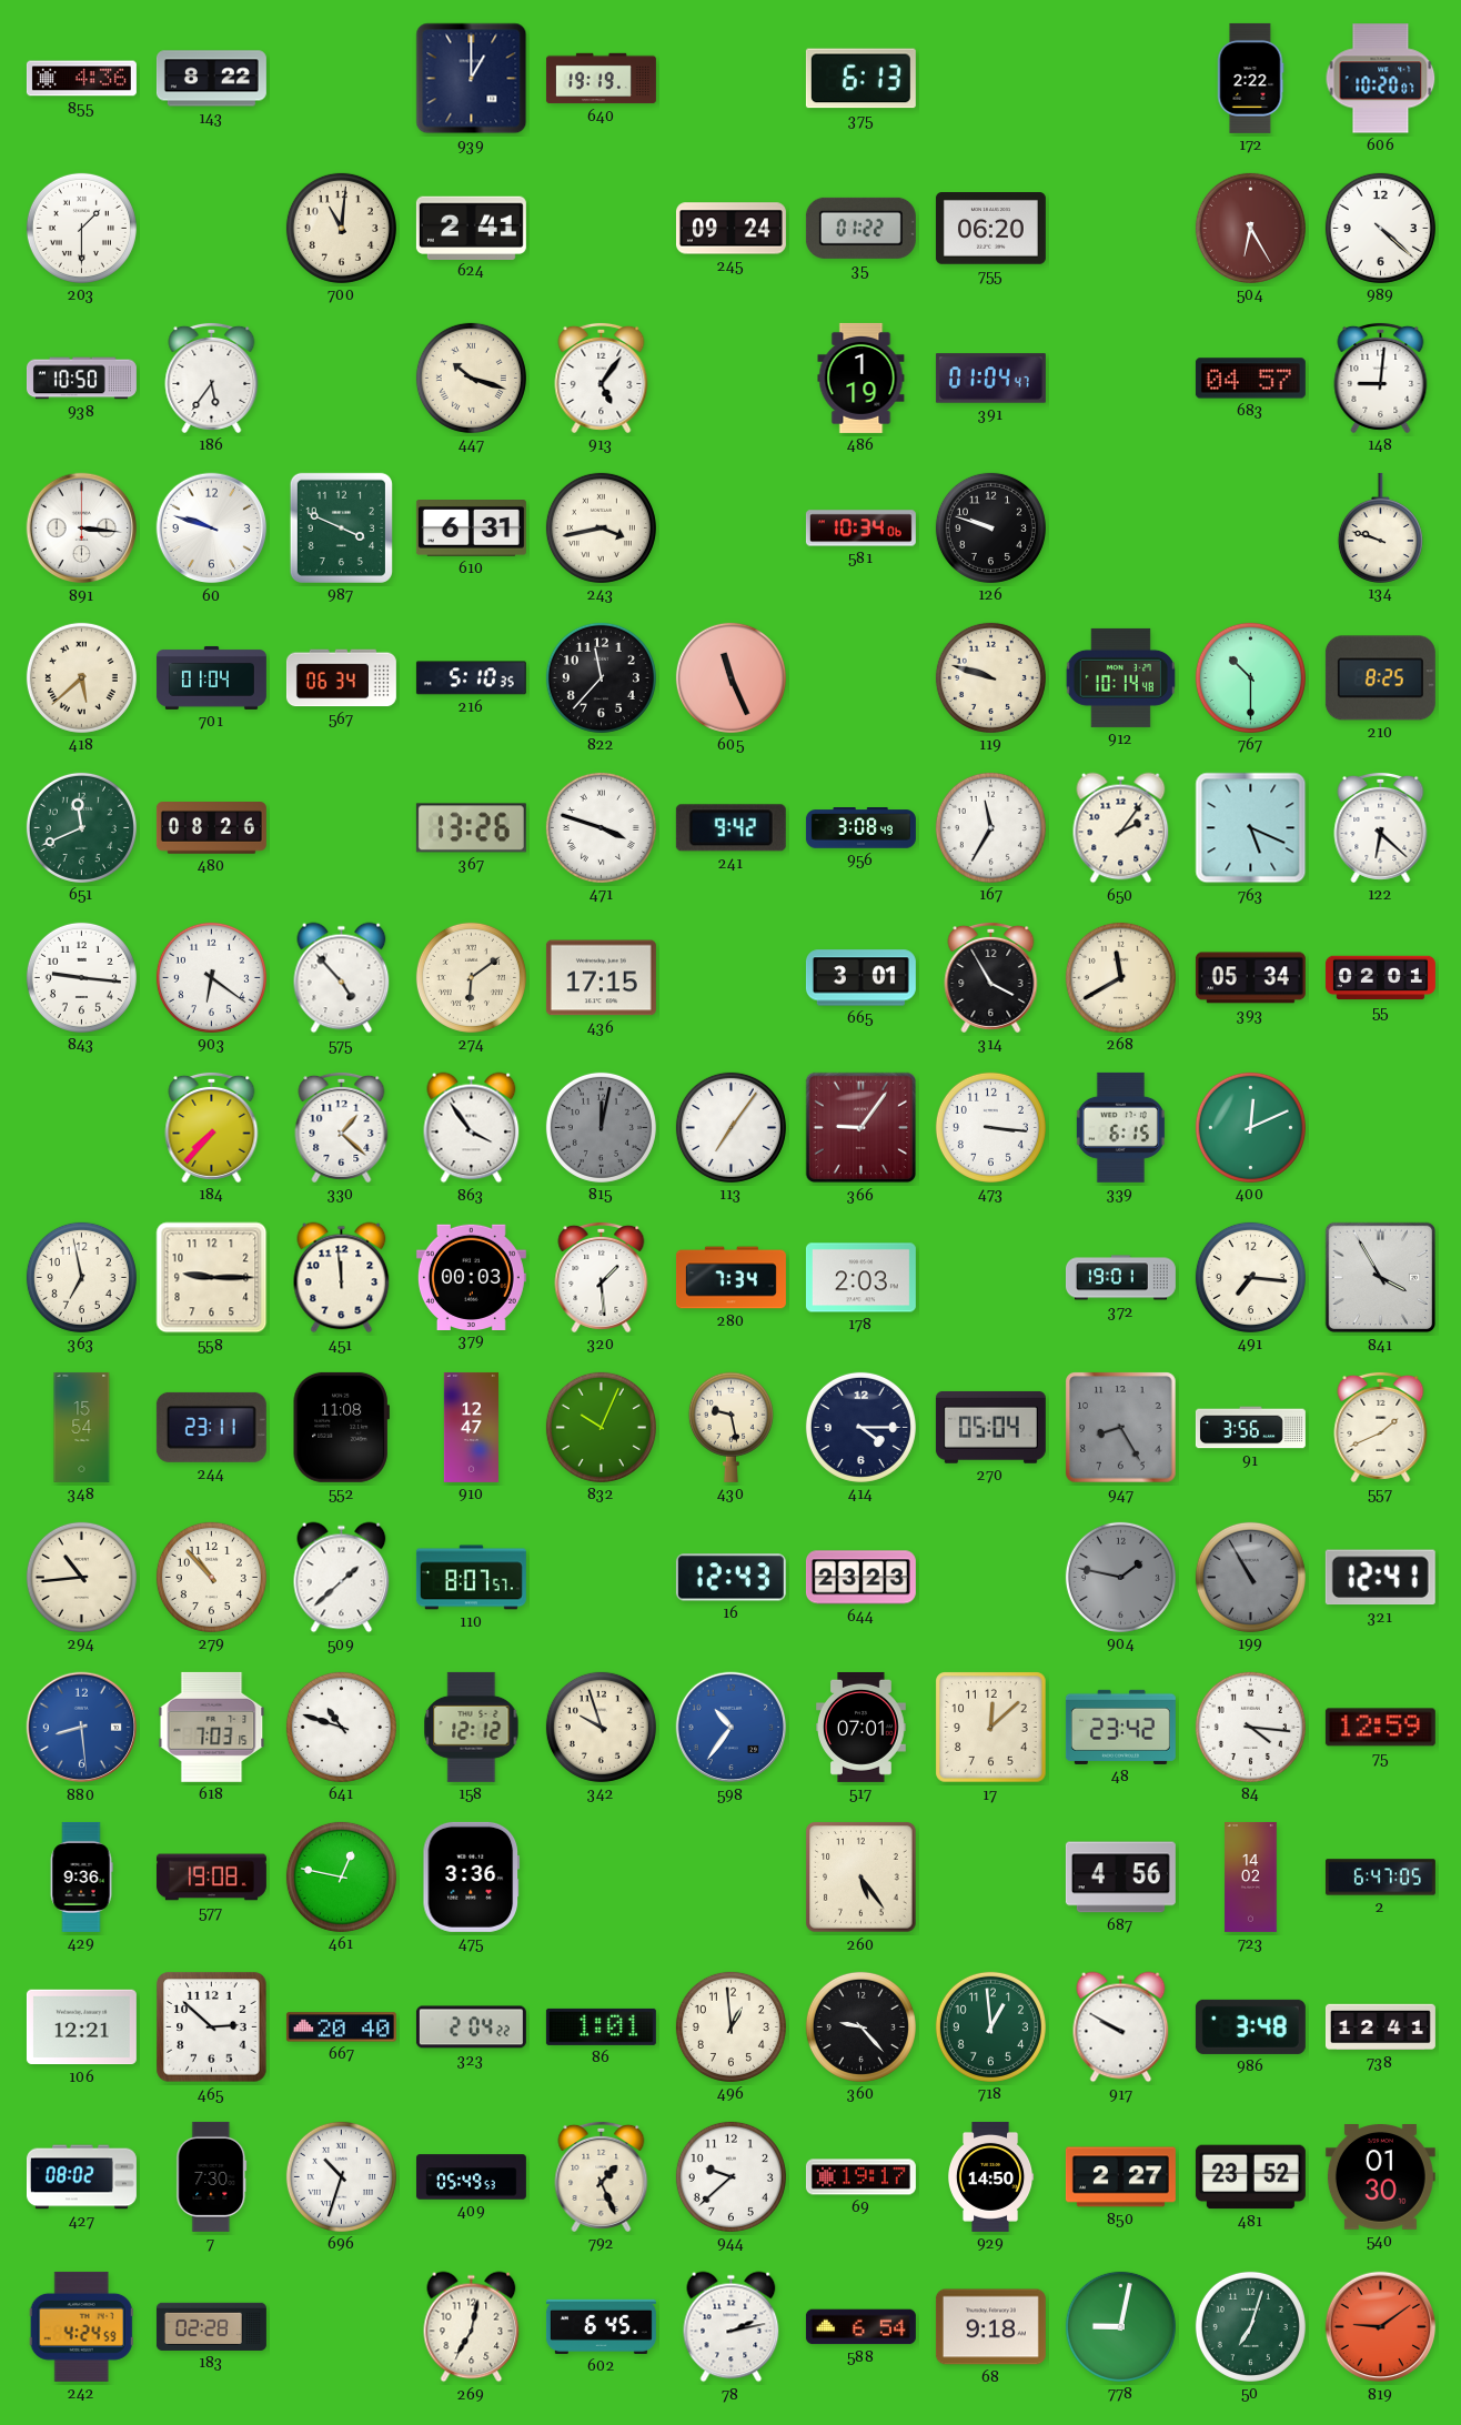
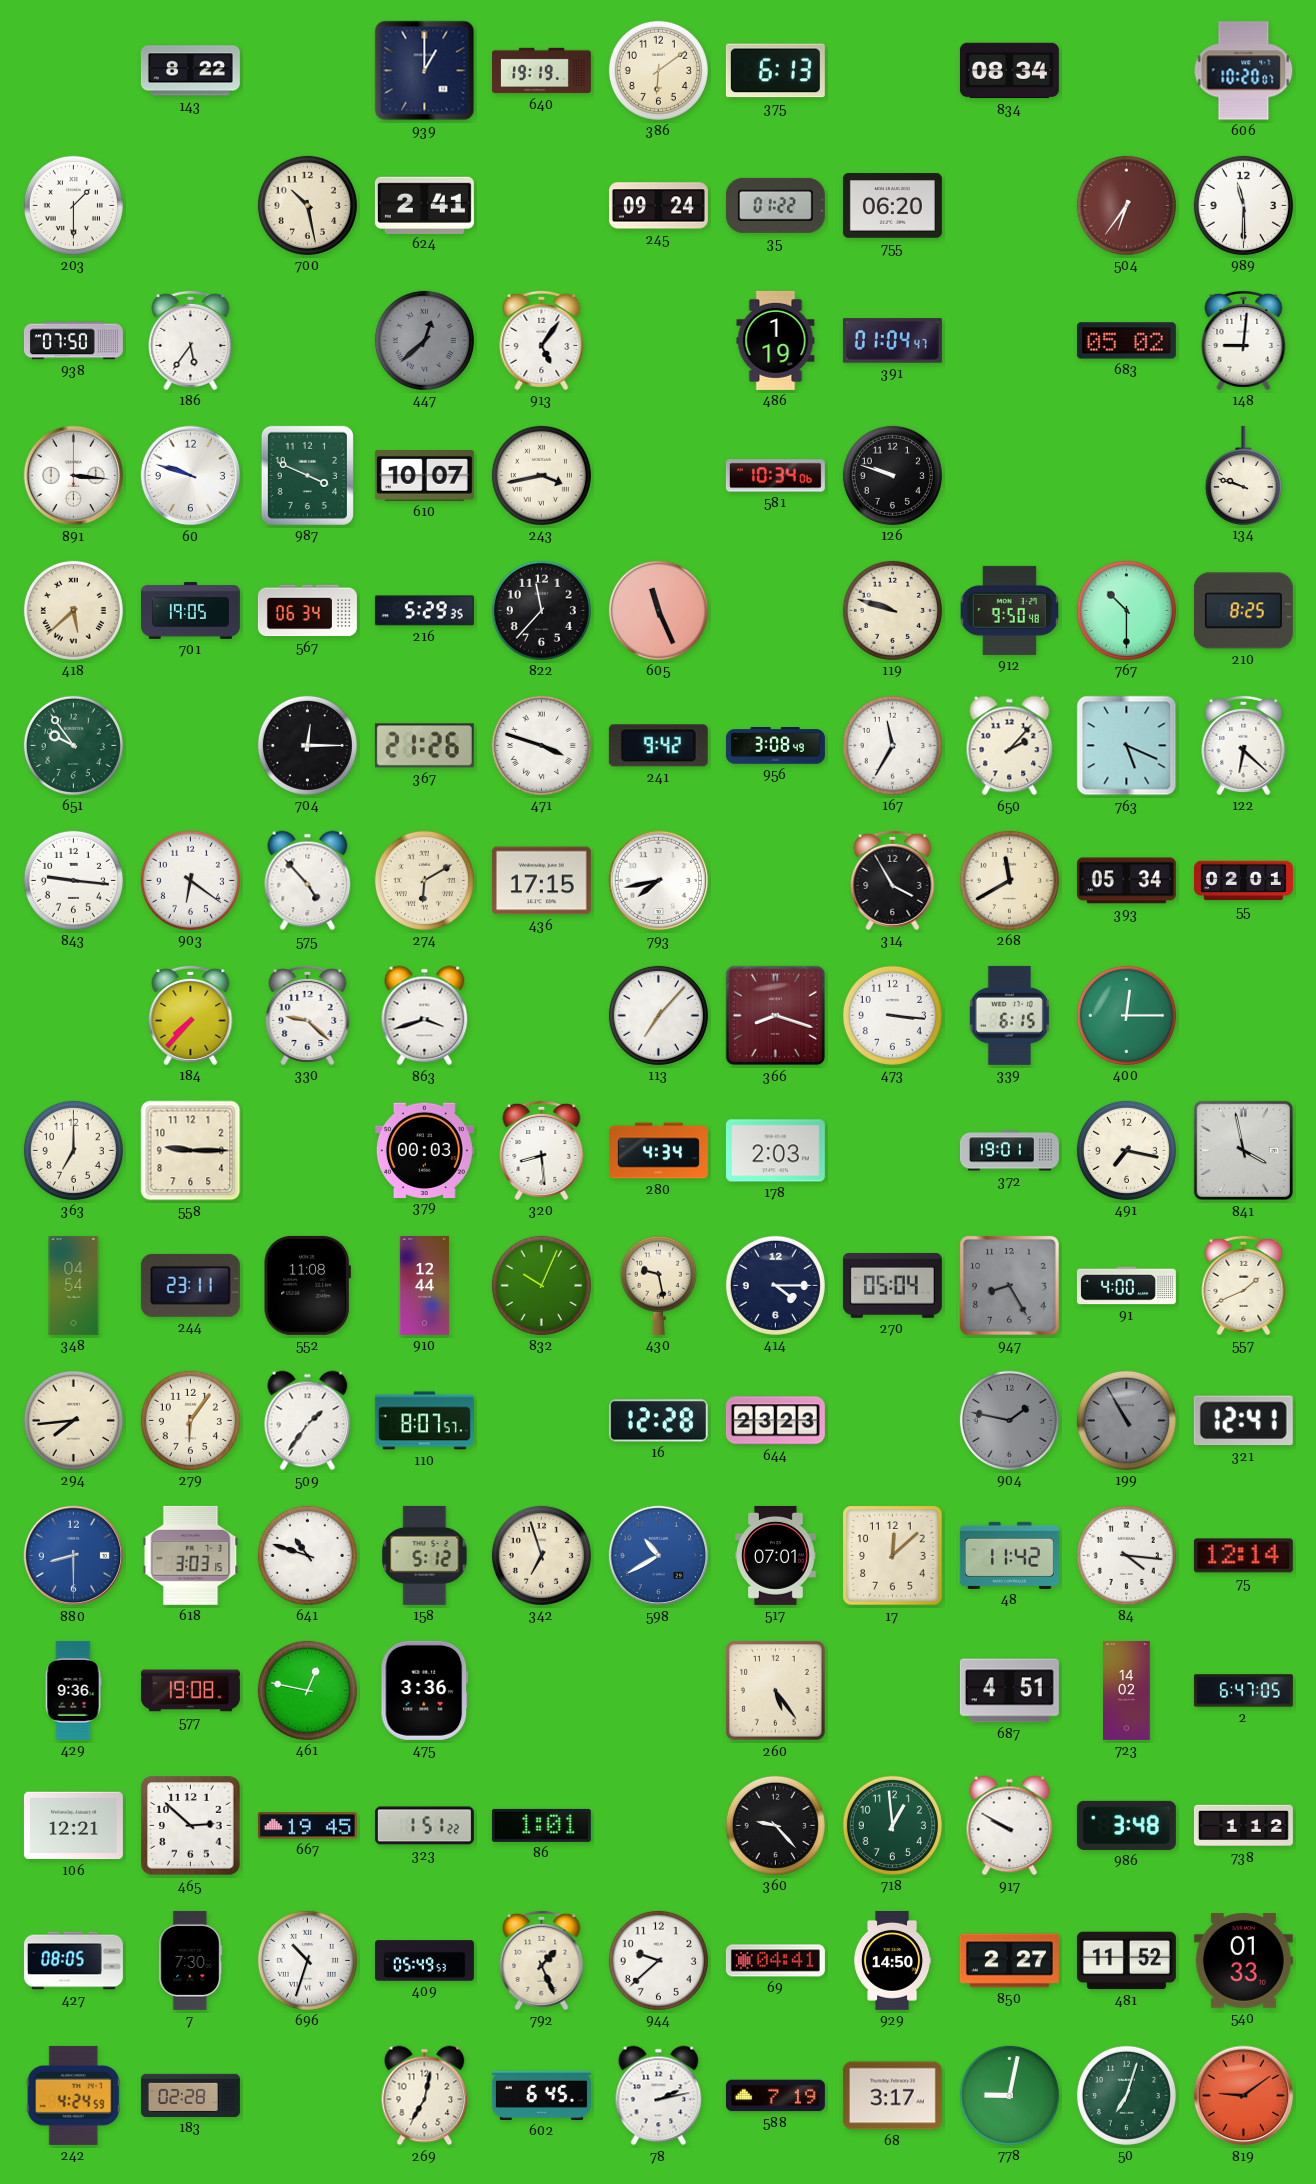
855: 4:36 -> none
386: none -> 6:09
834: none -> 08:34
172: 2:22 -> none
700: 11:01 -> 10:28
504: 6:25 -> 6:36
989: 4:22 -> 11:30
938: 10:50 -> 07:50
447: 10:18 -> 12:38
447 dial: cream -> grey
683: 04:57 -> 05:02
610: 6:31 -> 10:07
701: 01:04 -> 19:05
216: 5:10 -> 5:29
912: 10:14 -> 9:50
651: 11:41 -> 9:54
480: 08:26 -> none
704: none -> 12:15
367: 13:26 -> 21:26
650: 2:06 -> 2:07
274: 6:09 -> 6:10
793: none -> 7:43
665: 3:01 -> none
330: 1:22 -> 9:22
863: 3:54 -> 3:42
815: 12:02 -> none
113: 7:06 -> 7:07
366: 9:06 -> 8:18
400: 12:11 -> 12:15
363: 6:58 -> 7:00
451: 11:59 -> none
320: 1:29 -> 8:29
280: 7:34 -> 4:34
491: 7:16 -> 7:17
841: 3:55 -> 3:58
348: 15:54 -> 04:54
910: 12:47 -> 12:44
91: 3:56 -> 4:00
294: 10:44 -> 7:44
279: 10:53 -> 6:06
509: 1:38 -> 1:36
16: 12:43 -> 12:28
880: 8:29 -> 8:30
618: 7:03 -> 3:03
158: 12:12 -> 5:12
342: 9:57 -> 6:57
598: 10:36 -> 10:40
48: 23:42 -> 11:42
75: 12:59 -> 12:14
687: 4:56 -> 4:51
667: 20:40 -> 19:45
323: 2:04 -> 1:51
496: 12:59 -> none
738: 12:41 -> 1:12
427: 08:02 -> 08:05
69: 19:17 -> 04:41
481: 23:52 -> 11:52
540: 01:30 -> 01:33
588: 6:54 -> 7:19
68: 9:18 -> 3:17
